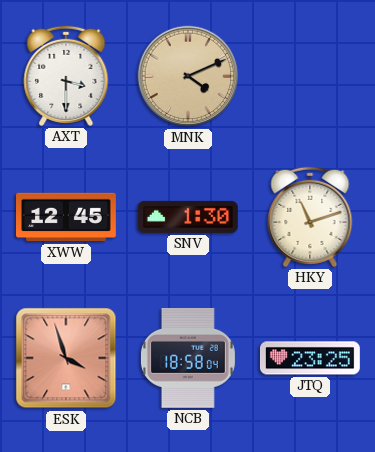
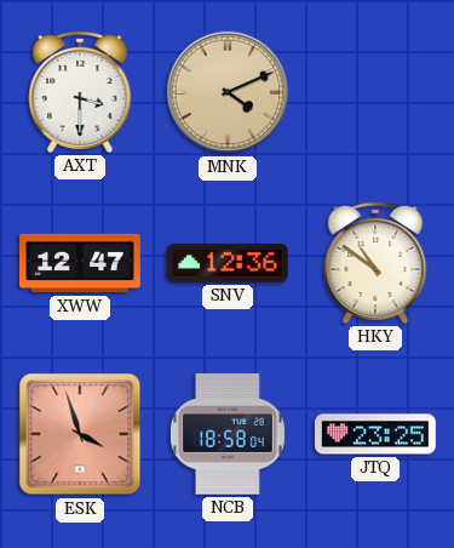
XWW: 12:45 -> 12:47
SNV: 1:30 -> 12:36
HKY: 11:12 -> 10:51
